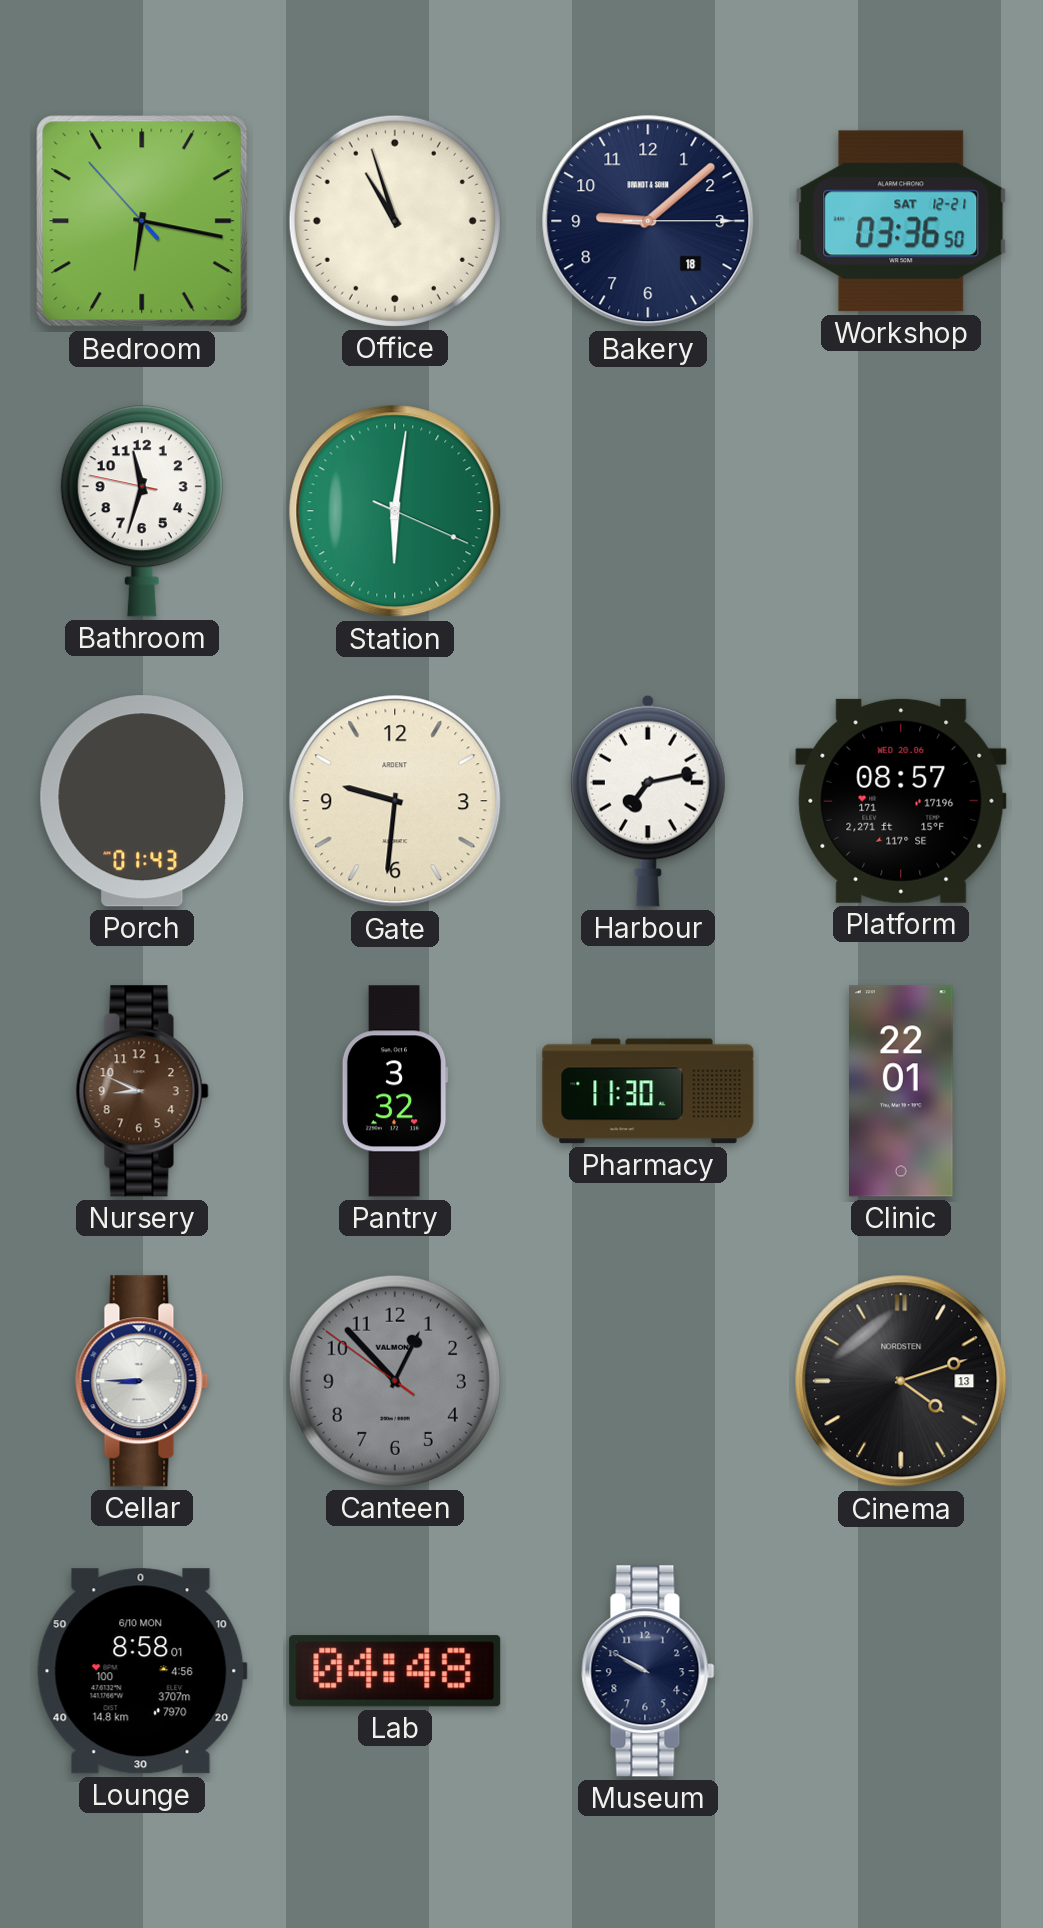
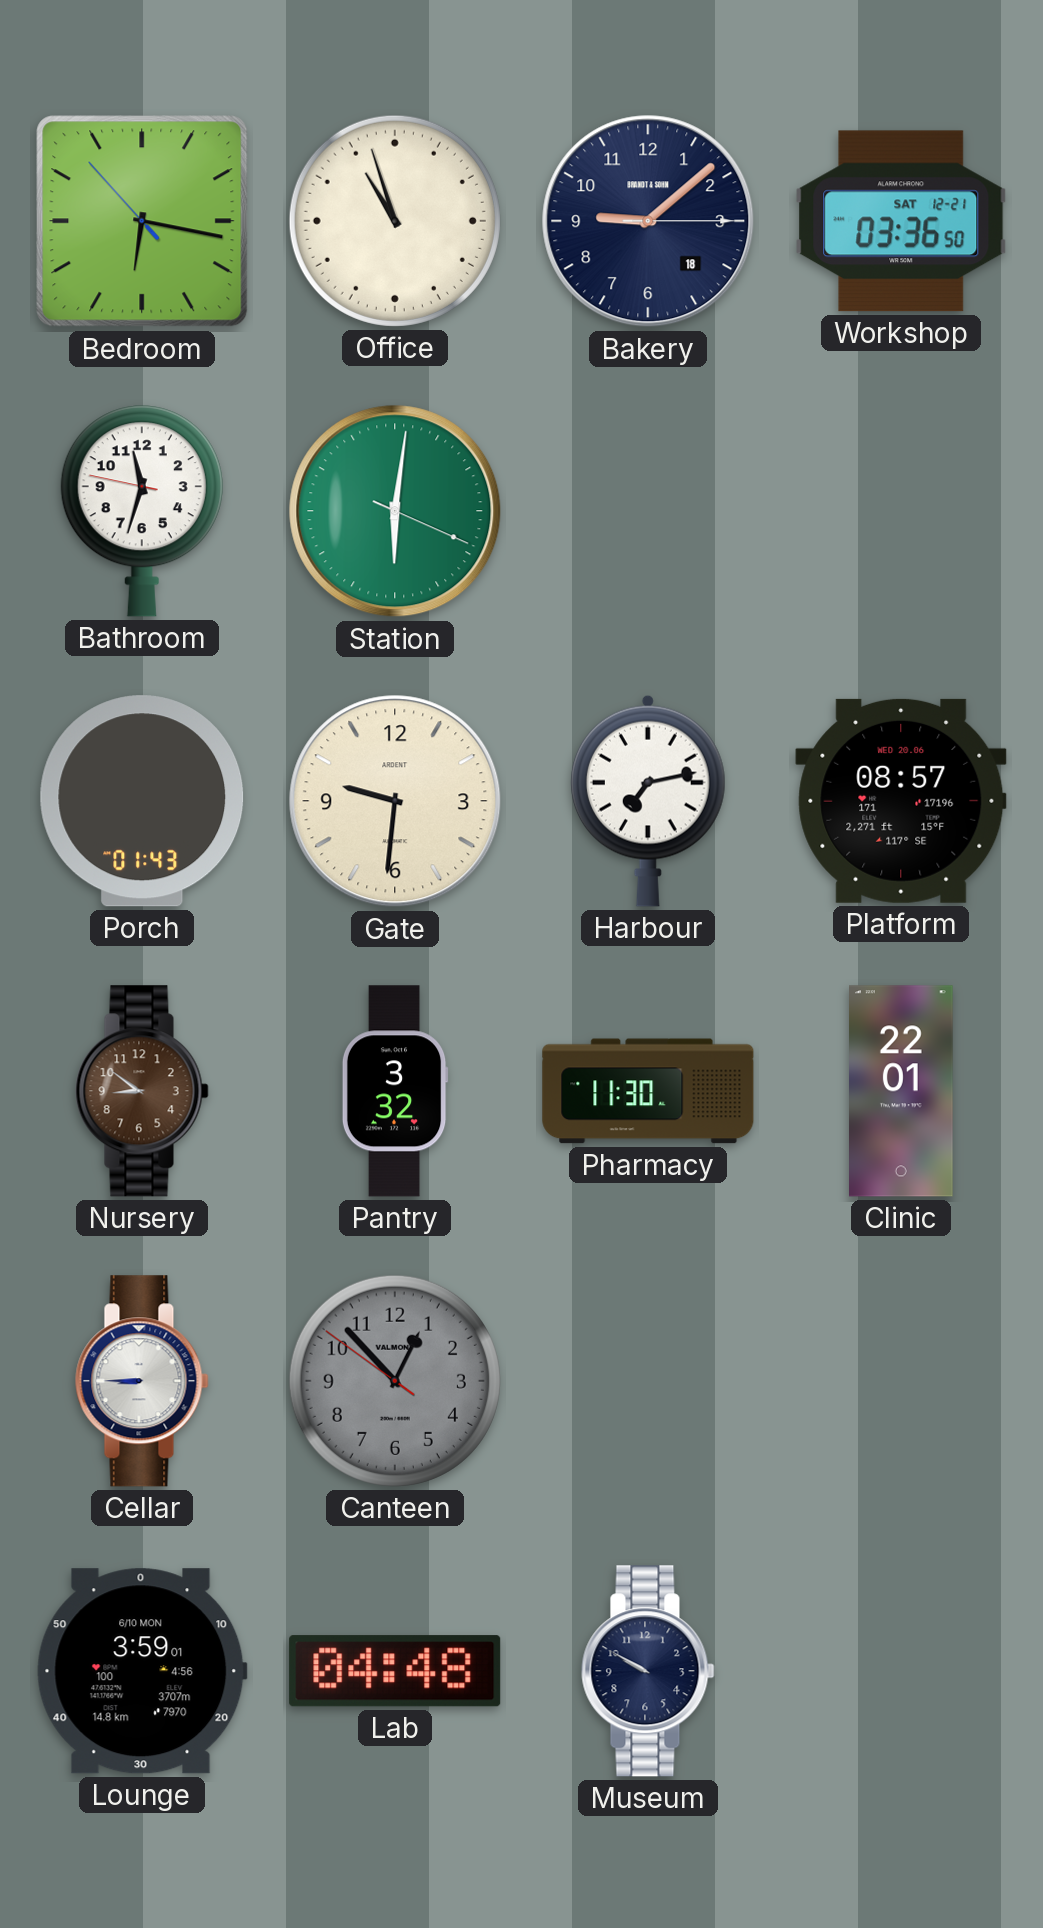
Nursery: 8:49 -> 8:51
Cinema: 4:12 -> none
Lounge: 8:58 -> 3:59
